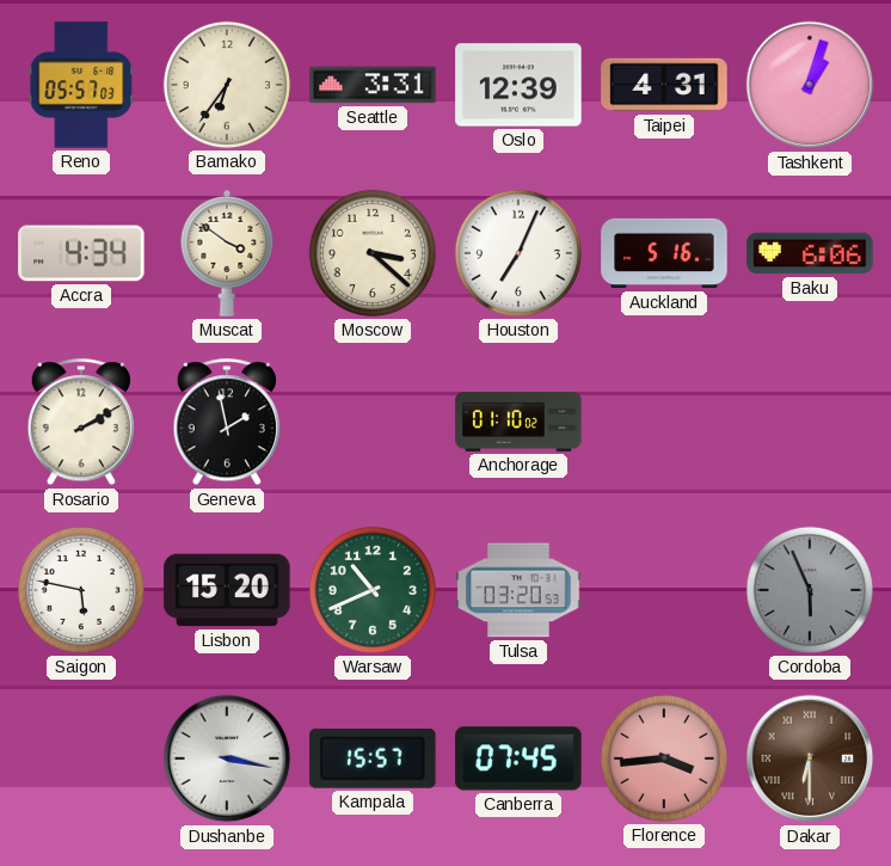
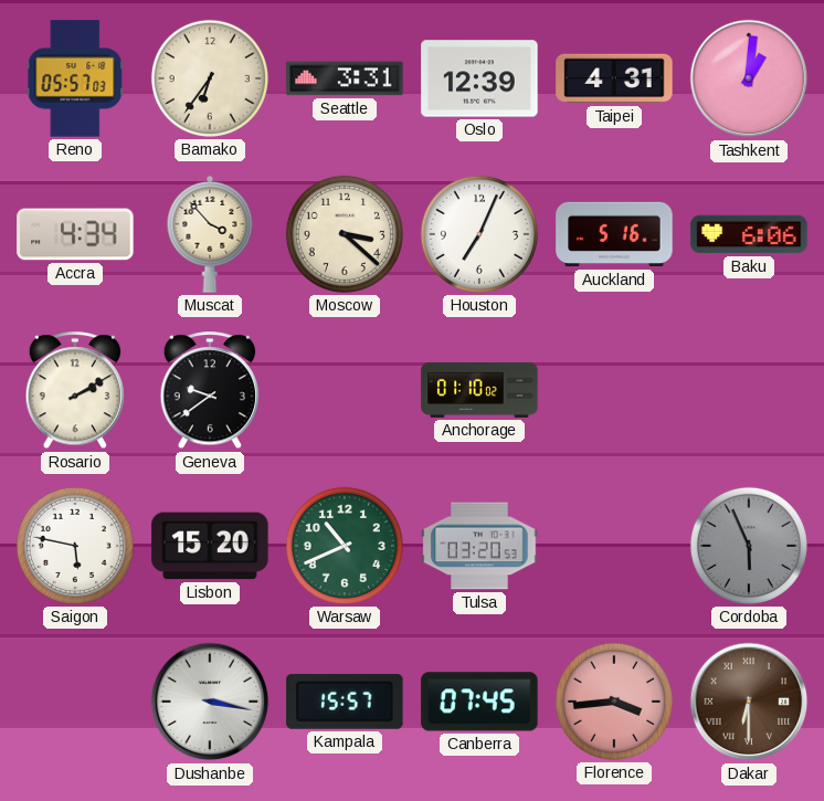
Tashkent: 1:03 -> 1:01
Muscat: 3:51 -> 3:53
Geneva: 1:58 -> 9:39
